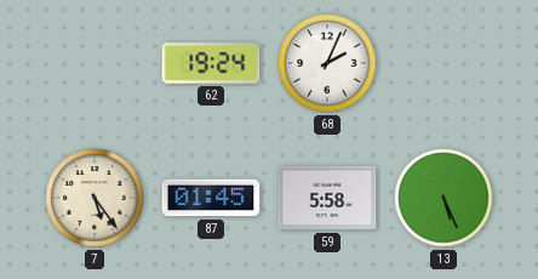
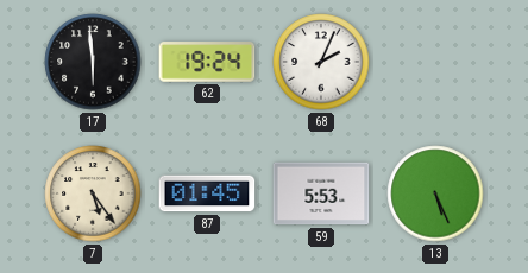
17: none -> 5:59
59: 5:58 -> 5:53
